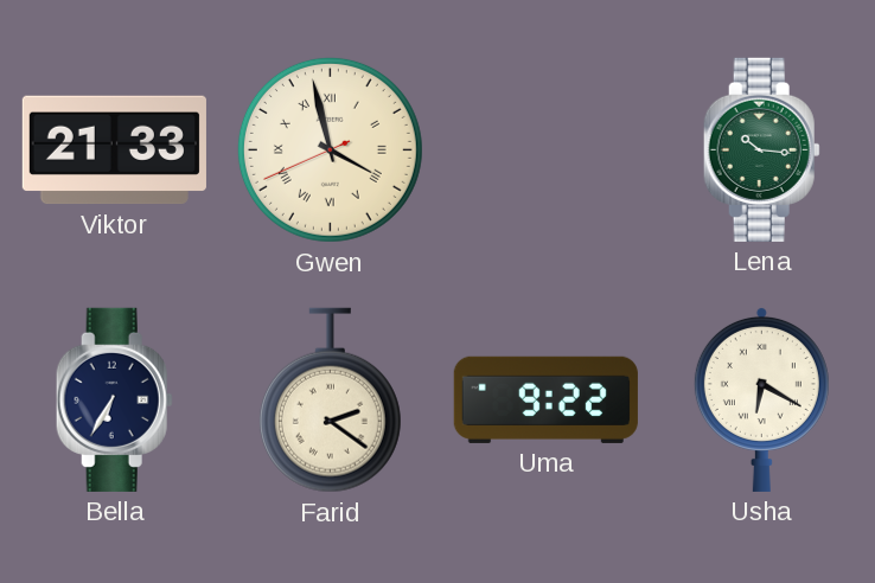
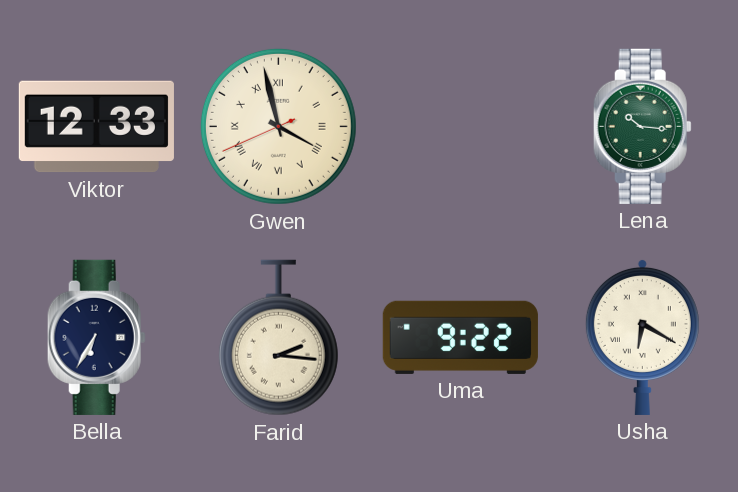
Viktor: 21:33 -> 12:33
Farid: 2:21 -> 2:16
